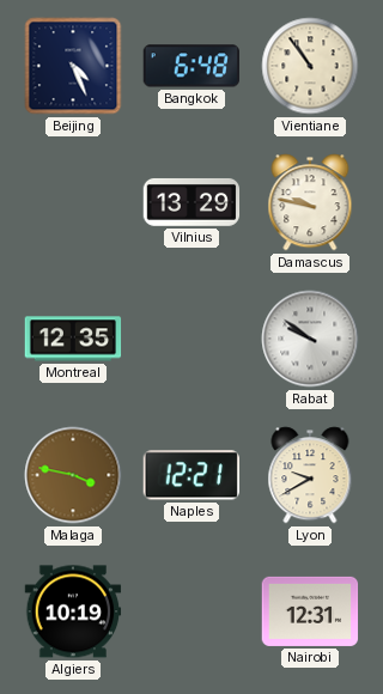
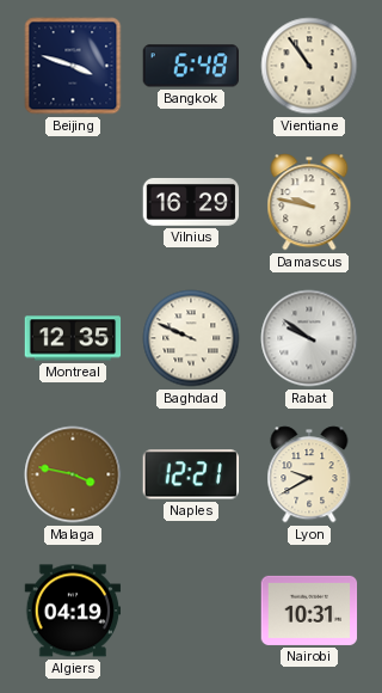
Beijing: 4:26 -> 3:48
Vilnius: 13:29 -> 16:29
Baghdad: none -> 9:49
Algiers: 10:19 -> 04:19
Nairobi: 12:31 -> 10:31
